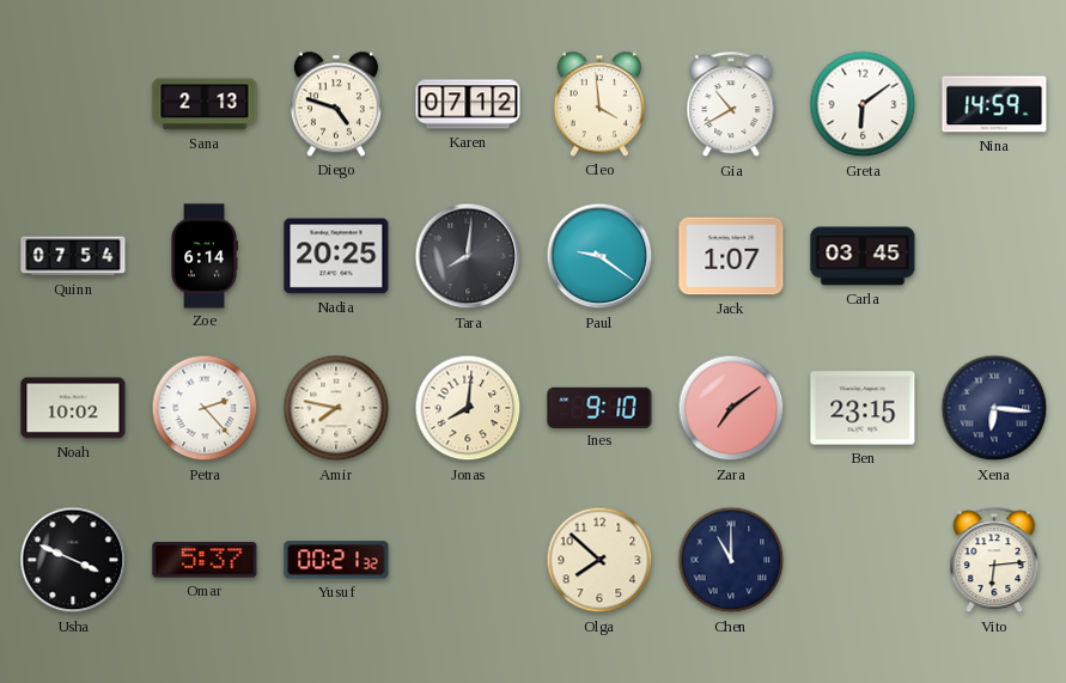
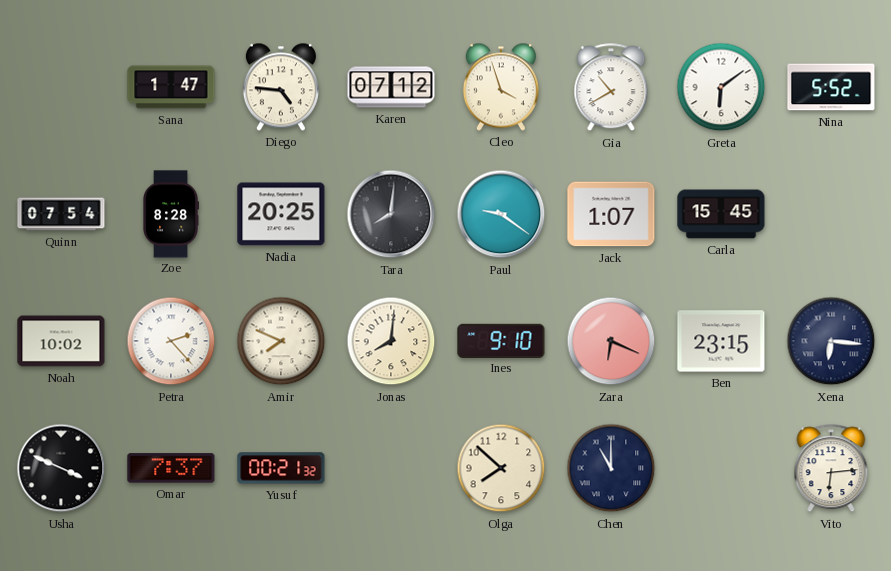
Sana: 2:13 -> 1:47
Diego: 4:48 -> 4:46
Cleo: 3:59 -> 3:57
Nina: 14:59 -> 5:52
Zoe: 6:14 -> 8:28
Carla: 03:45 -> 15:45
Amir: 7:47 -> 7:49
Zara: 7:09 -> 6:19
Omar: 5:37 -> 7:37
